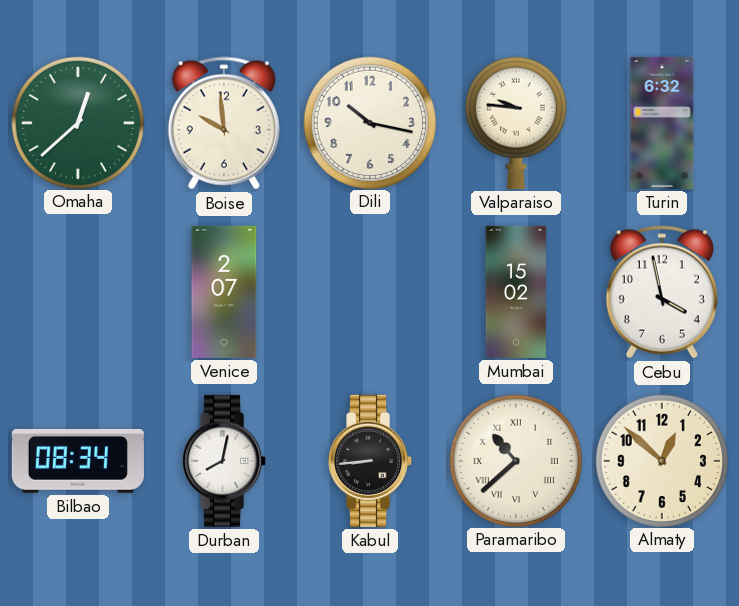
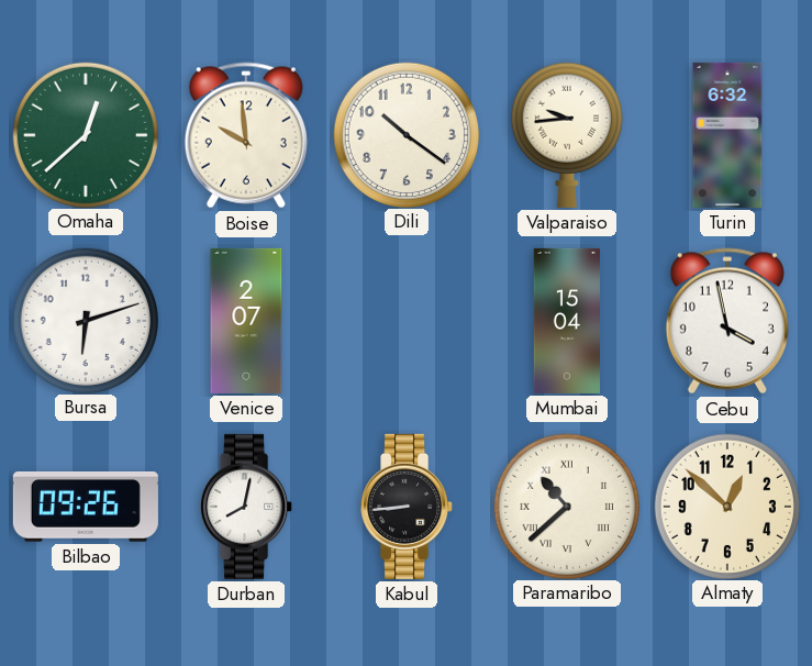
Dili: 10:17 -> 10:21
Valparaiso: 9:46 -> 9:44
Bursa: none -> 6:12
Mumbai: 15:02 -> 15:04
Bilbao: 08:34 -> 09:26
